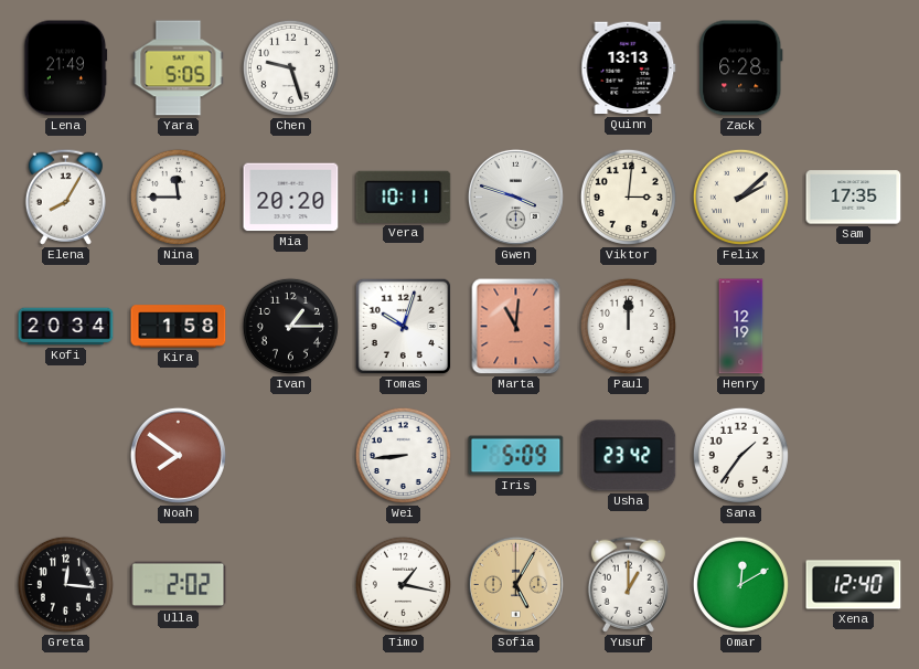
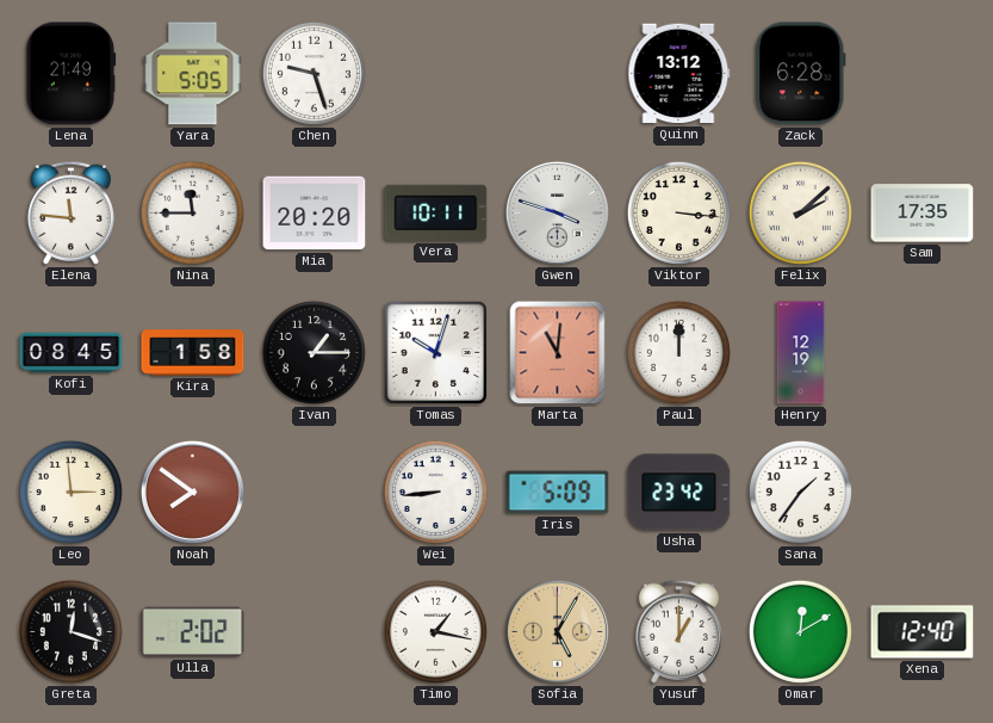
Quinn: 13:13 -> 13:12
Elena: 8:05 -> 11:46
Viktor: 3:01 -> 3:16
Kofi: 20:34 -> 08:45
Leo: none -> 2:59
Greta: 12:16 -> 12:18
